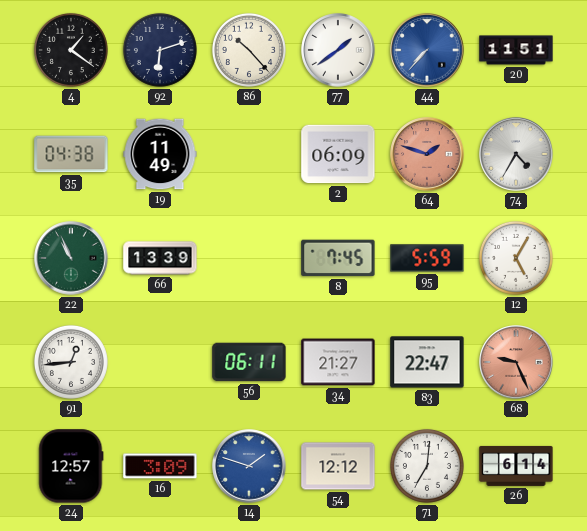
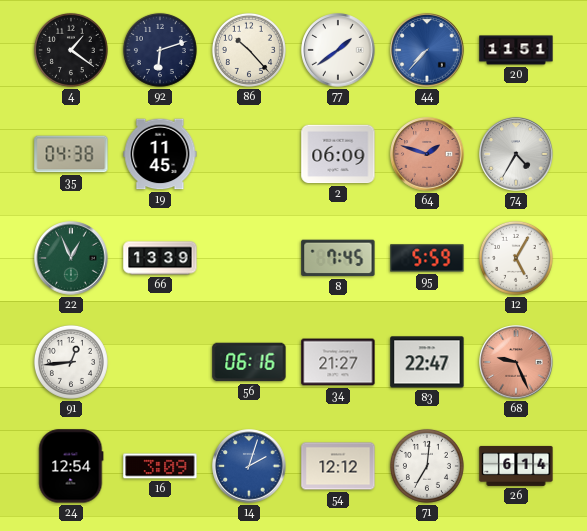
19: 11:49 -> 11:45
22: 10:56 -> 12:56
56: 06:11 -> 06:16
24: 12:57 -> 12:54
14: 1:48 -> 2:03
